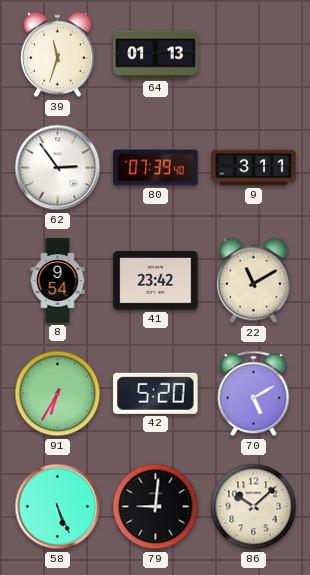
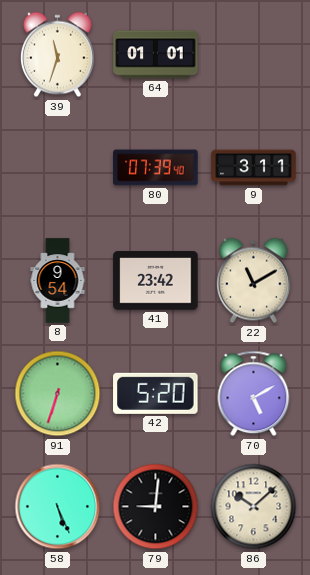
64: 01:13 -> 01:01
62: 2:54 -> none
91: 6:35 -> 6:33
